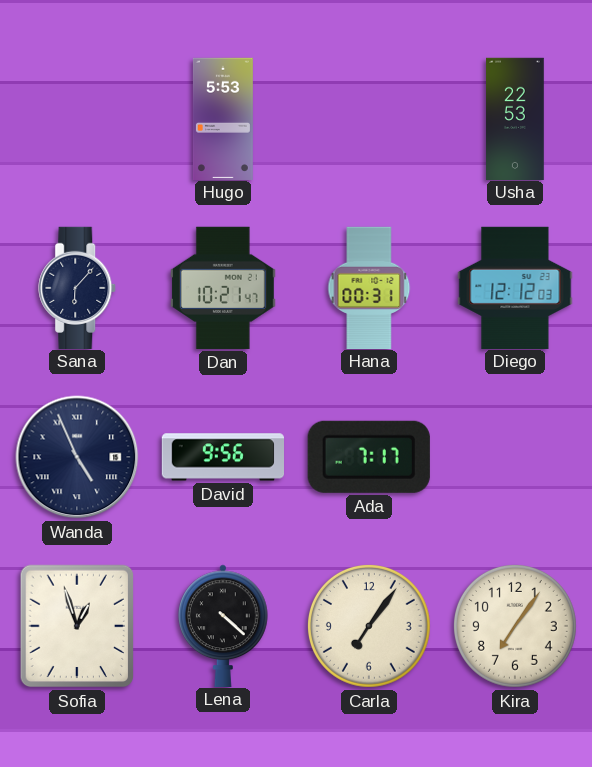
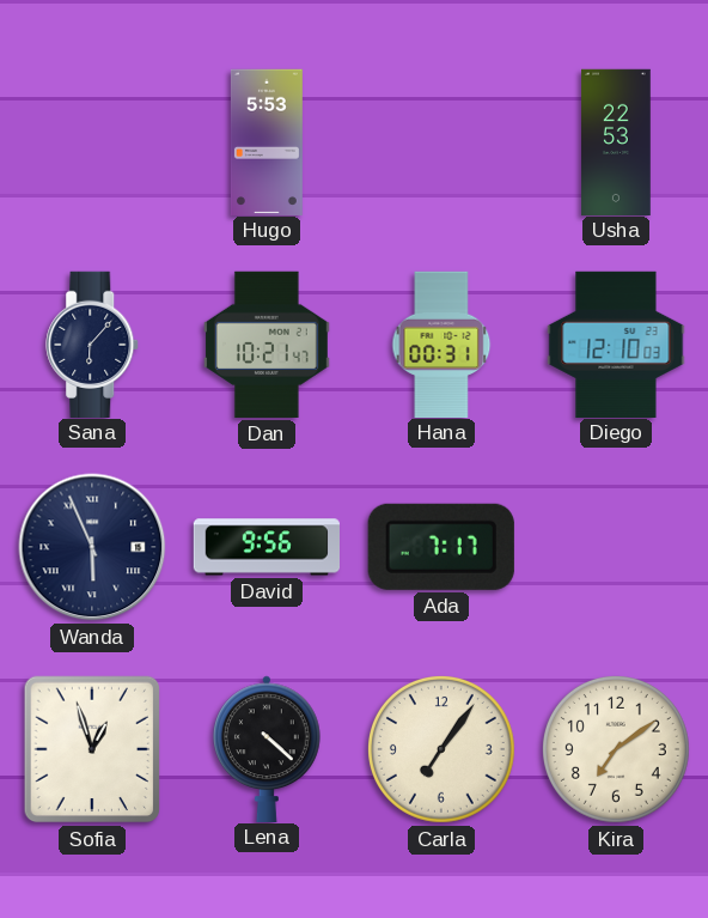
Diego: 12:12 -> 12:10
Wanda: 4:56 -> 5:56
Kira: 7:06 -> 7:09
